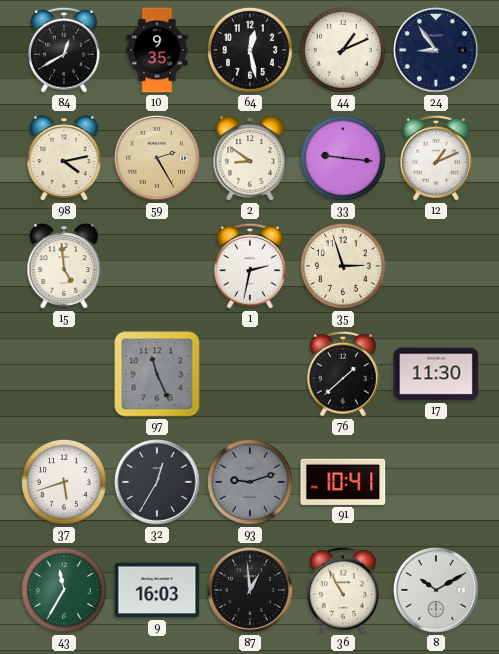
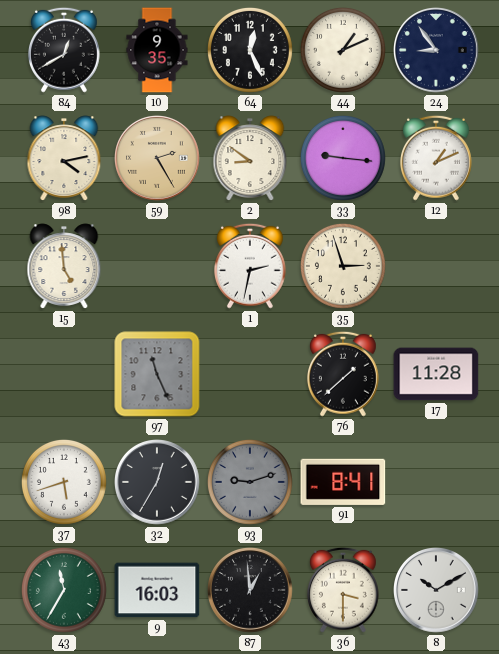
64: 12:28 -> 12:26
17: 11:30 -> 11:28
91: 10:41 -> 8:41
36: 10:55 -> 3:30
